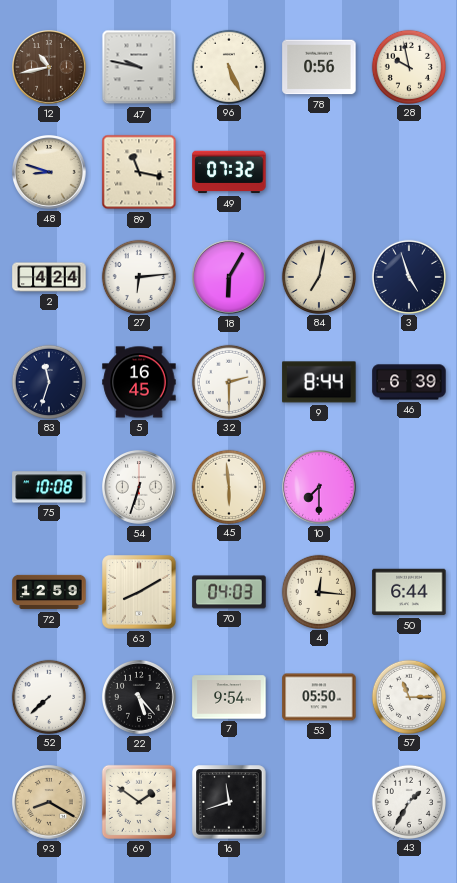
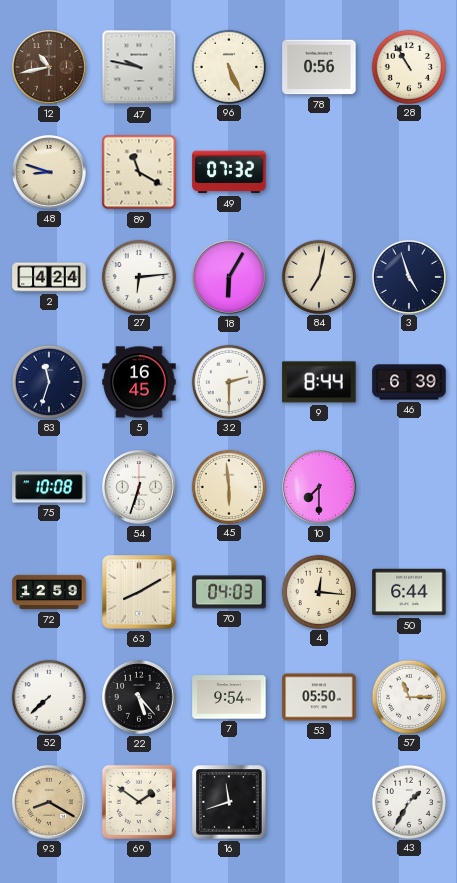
28: 9:58 -> 10:55
89: 11:17 -> 11:20
